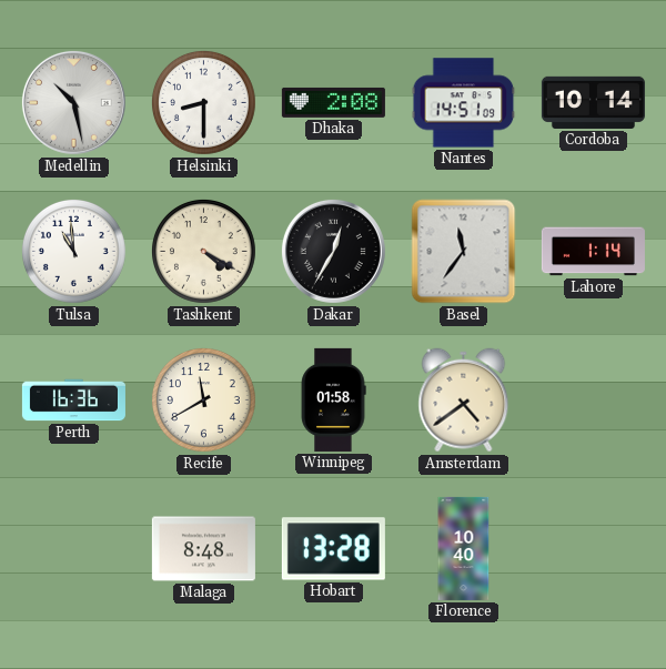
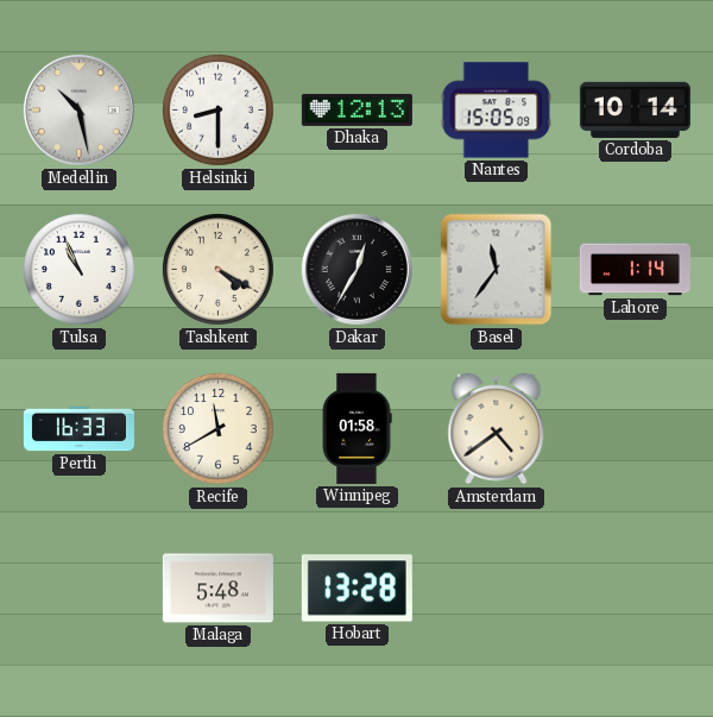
Dhaka: 2:08 -> 12:13
Nantes: 14:51 -> 15:05
Tulsa: 10:59 -> 10:56
Perth: 16:36 -> 16:33
Malaga: 8:48 -> 5:48
Florence: 10:40 -> none
